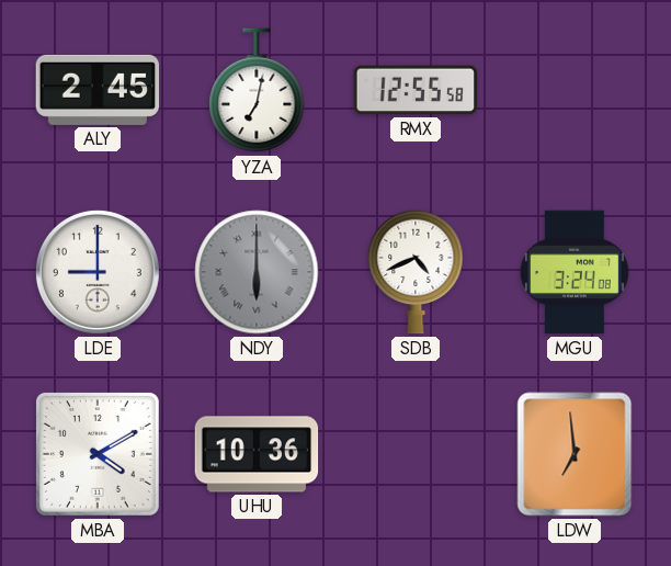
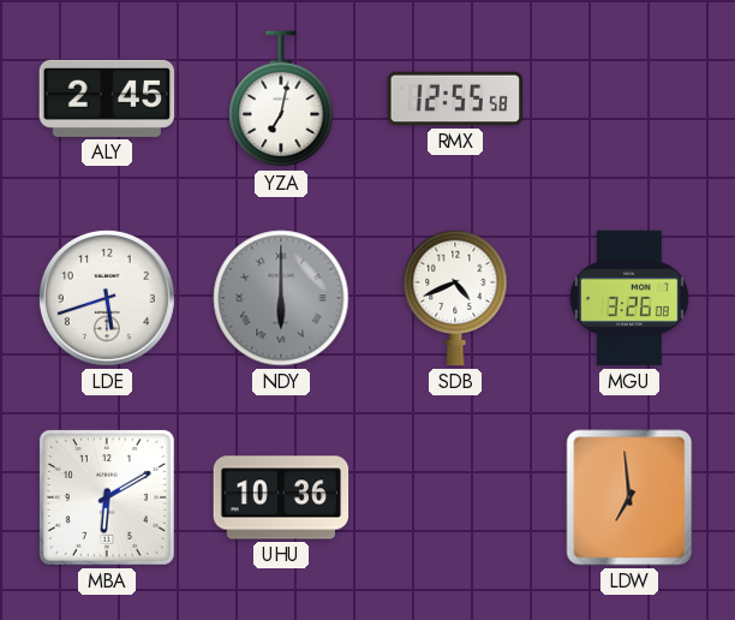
LDE: 9:00 -> 5:42
MGU: 3:24 -> 3:26
MBA: 4:10 -> 6:10
